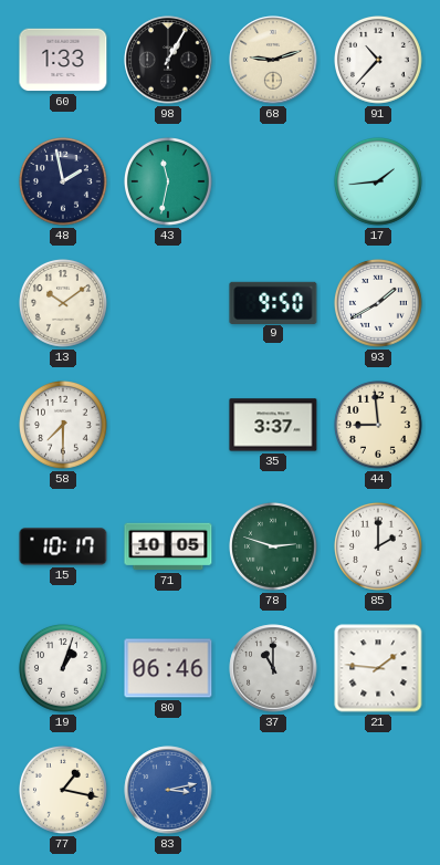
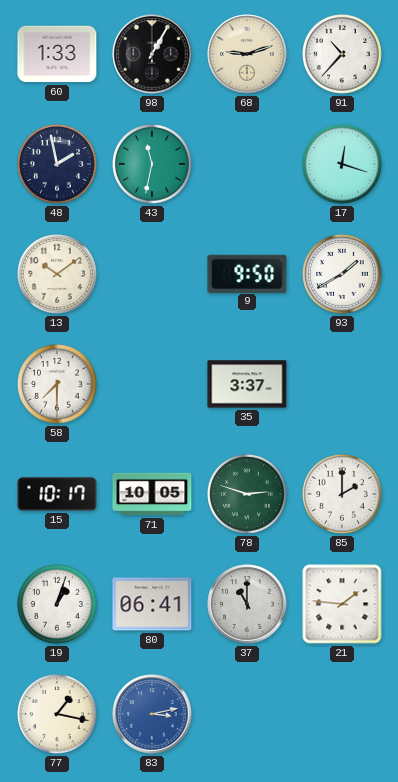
17: 1:44 -> 12:18
44: 8:59 -> none
80: 06:46 -> 06:41
